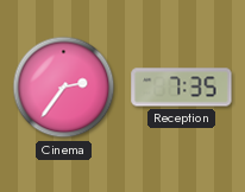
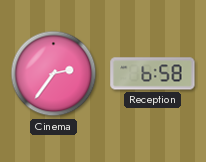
Reception: 7:35 -> 6:58
